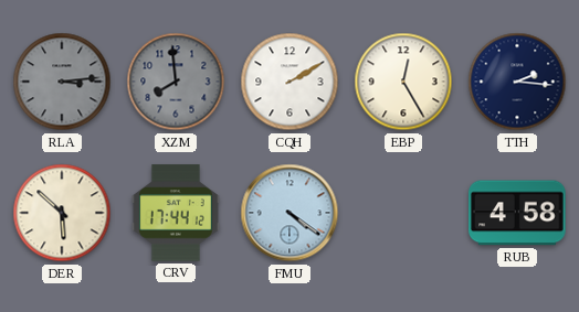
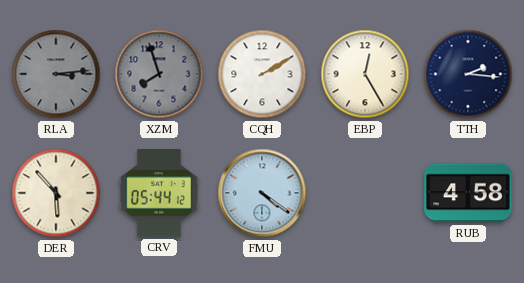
XZM: 7:59 -> 7:57
DER: 5:52 -> 5:53
CRV: 17:44 -> 05:44
